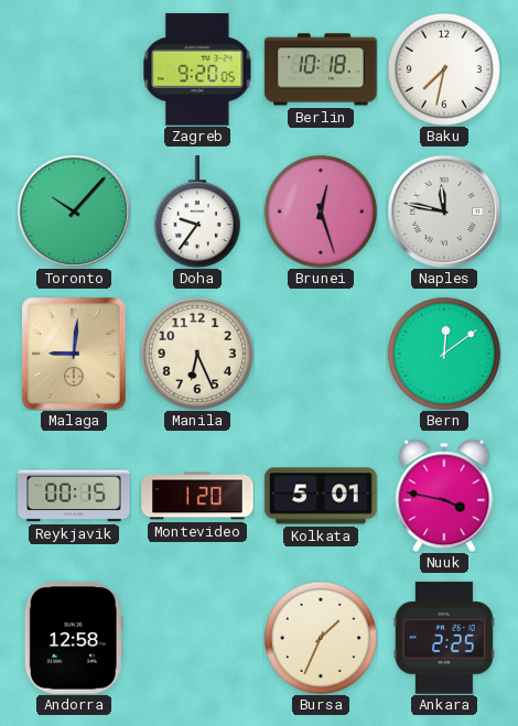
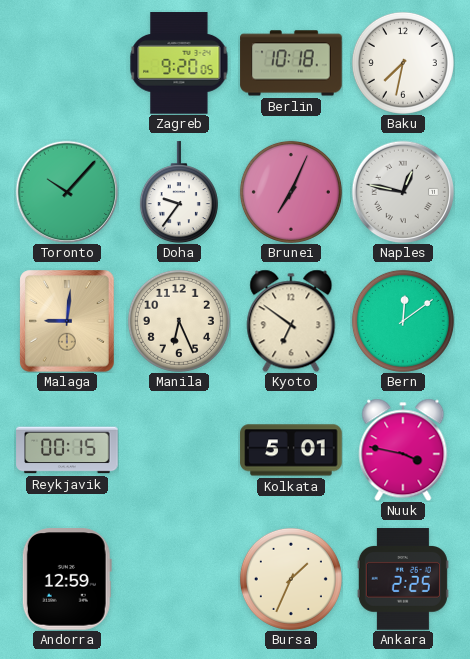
Brunei: 12:27 -> 7:04
Naples: 11:47 -> 12:47
Kyoto: none -> 6:51
Montevideo: 1:20 -> none
Andorra: 12:58 -> 12:59
